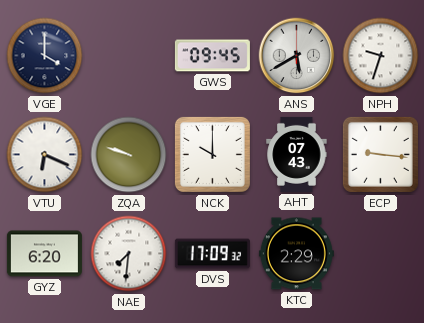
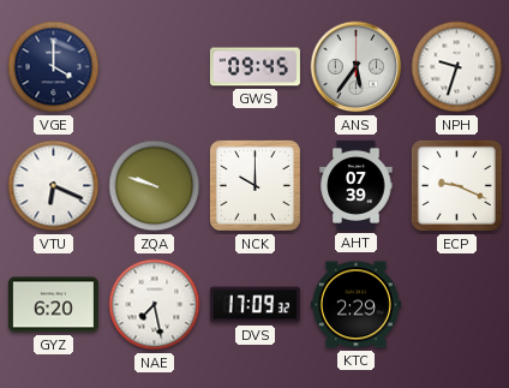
ANS: 5:40 -> 5:36
AHT: 07:43 -> 07:39
ECP: 9:16 -> 9:19
NAE: 7:31 -> 7:28
